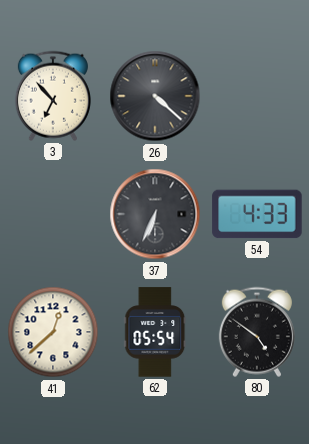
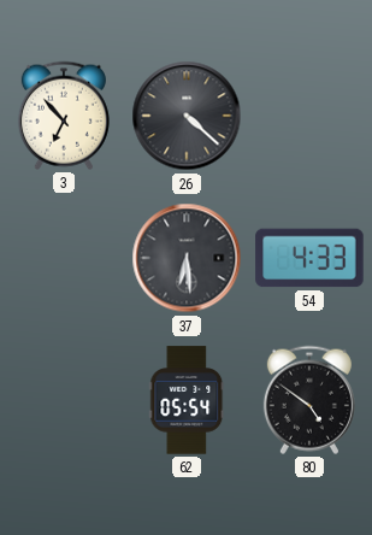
37: 6:34 -> 6:29
41: 12:38 -> none
